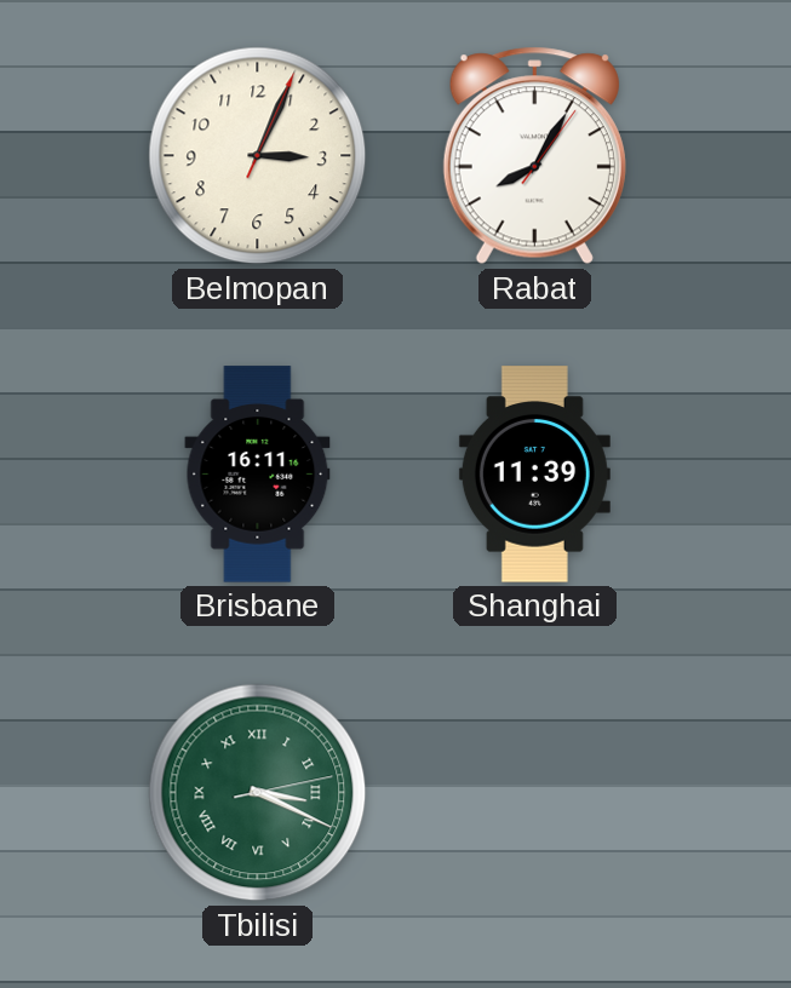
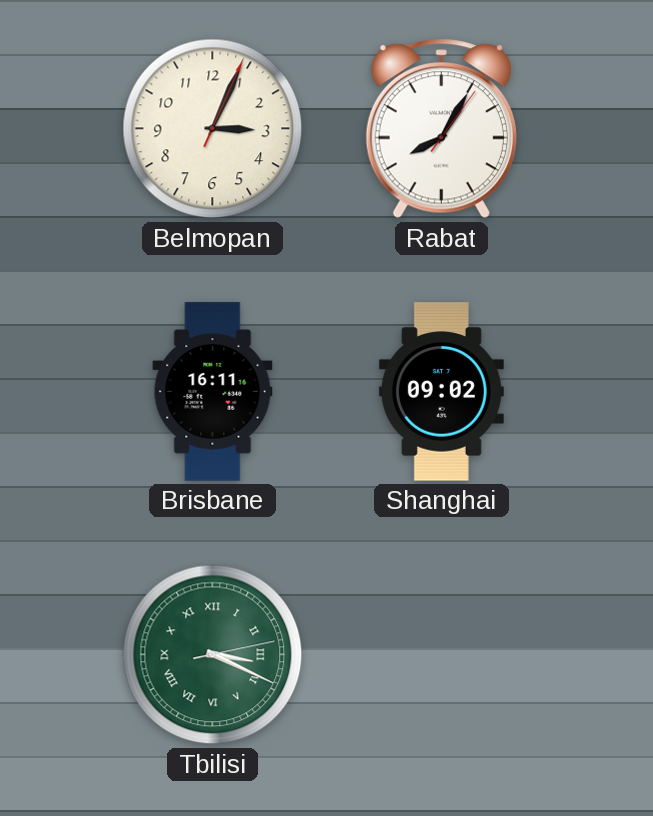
Shanghai: 11:39 -> 09:02
